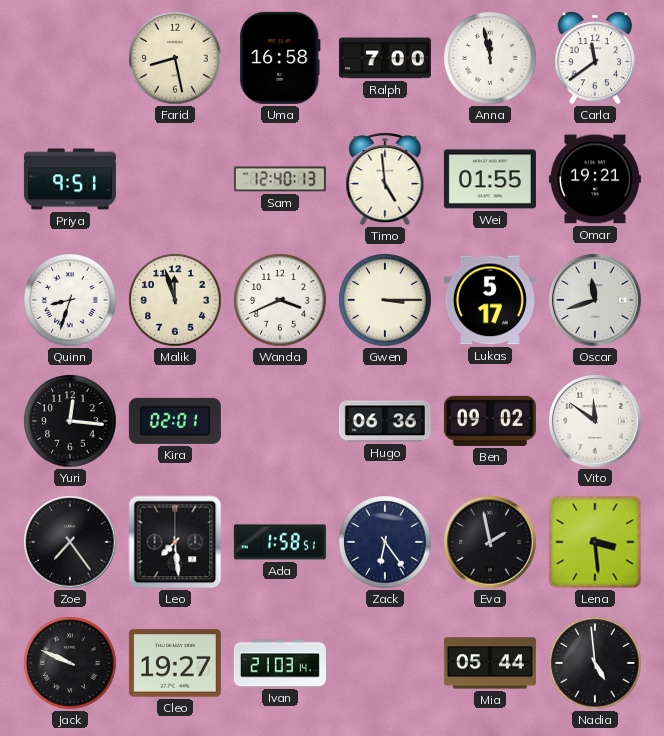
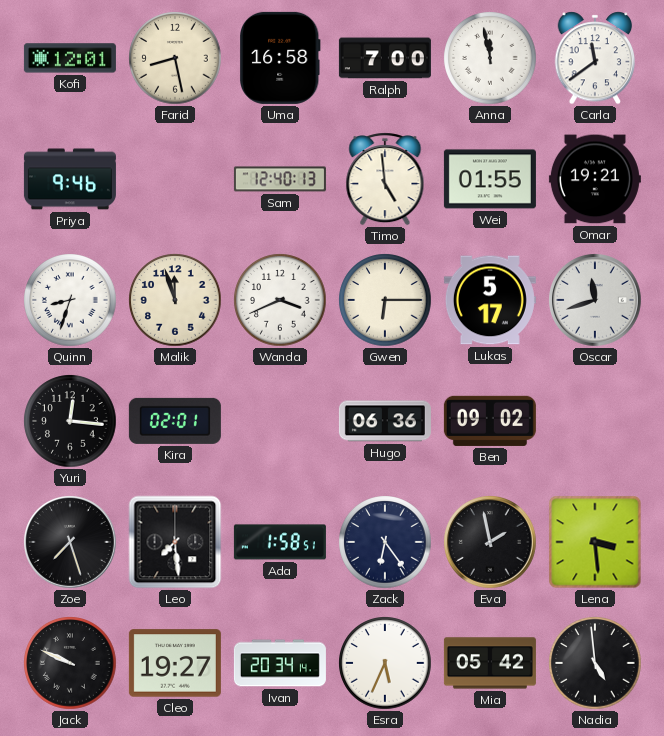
Kofi: none -> 12:01
Priya: 9:51 -> 9:46
Gwen: 3:15 -> 6:15
Vito: 11:51 -> none
Zoe: 7:24 -> 7:27
Ivan: 21:03 -> 20:34
Esra: none -> 5:34
Mia: 05:44 -> 05:42
